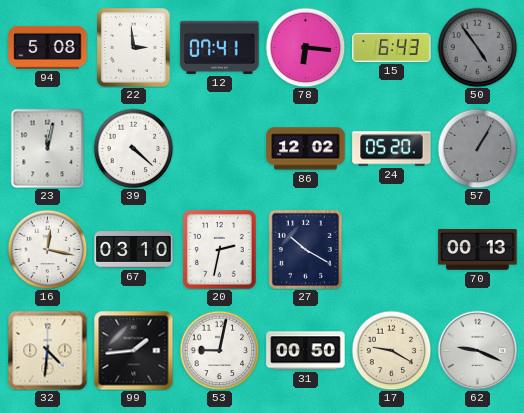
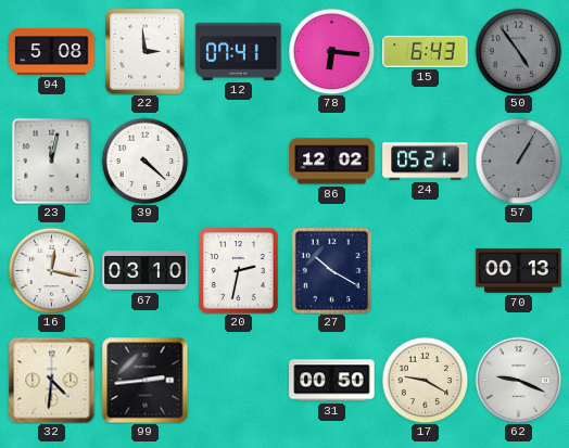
24: 05:20 -> 05:21
99: 1:44 -> 2:44
53: 9:02 -> none
